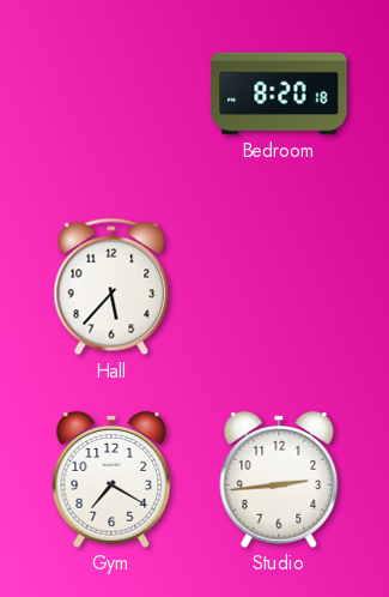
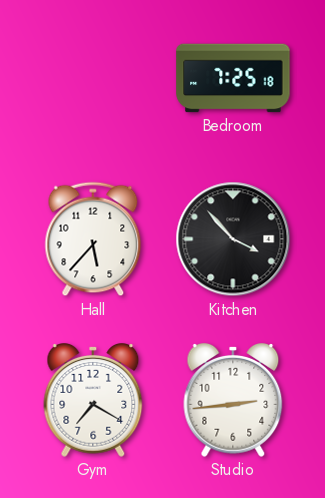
Bedroom: 8:20 -> 7:25
Kitchen: none -> 3:53
